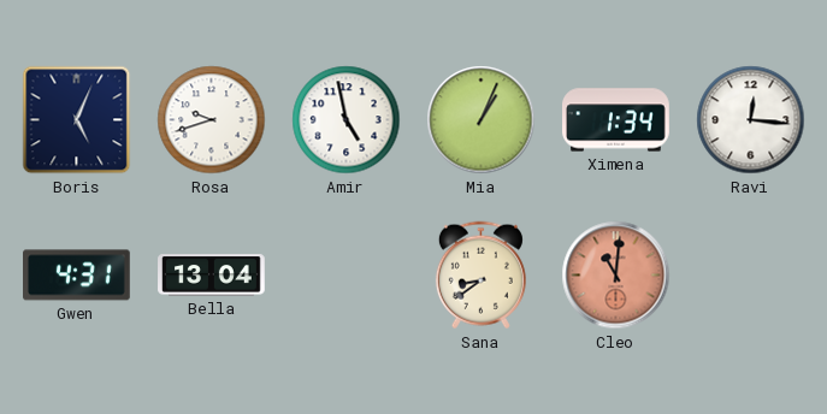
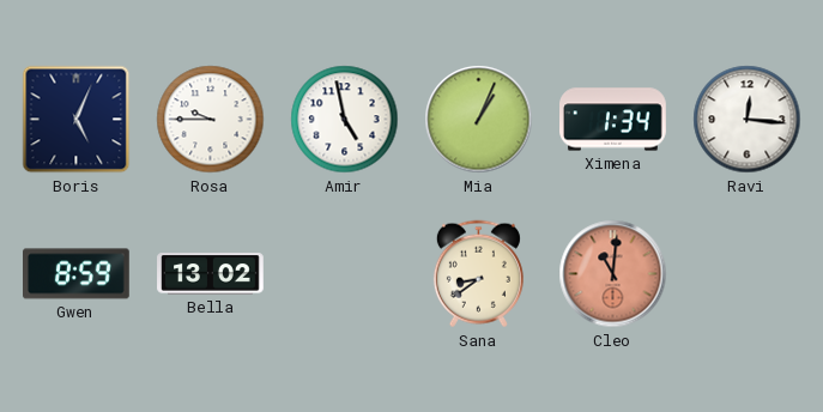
Rosa: 9:42 -> 9:45
Gwen: 4:31 -> 8:59
Bella: 13:04 -> 13:02
